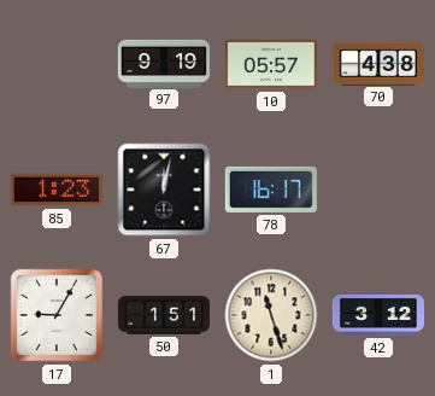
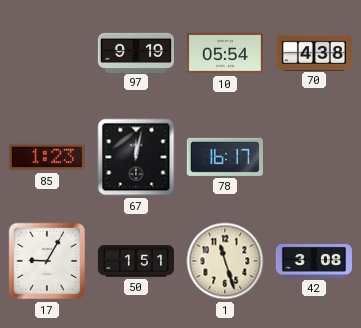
10: 05:57 -> 05:54
42: 3:12 -> 3:08
